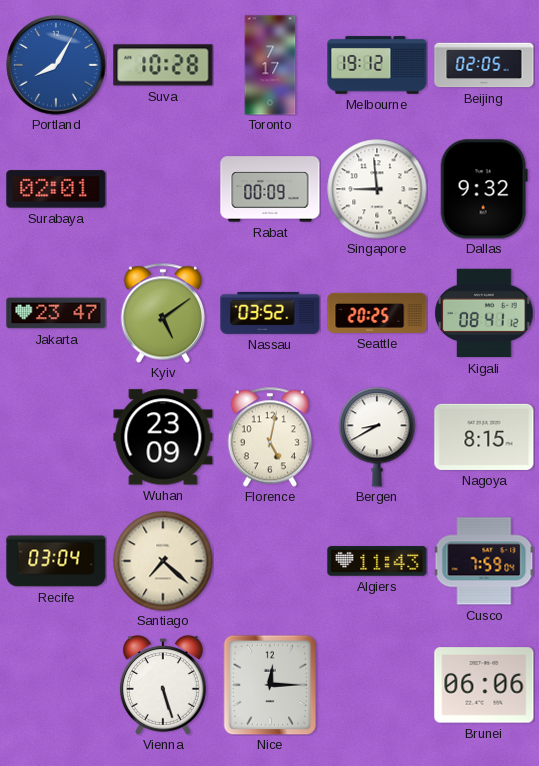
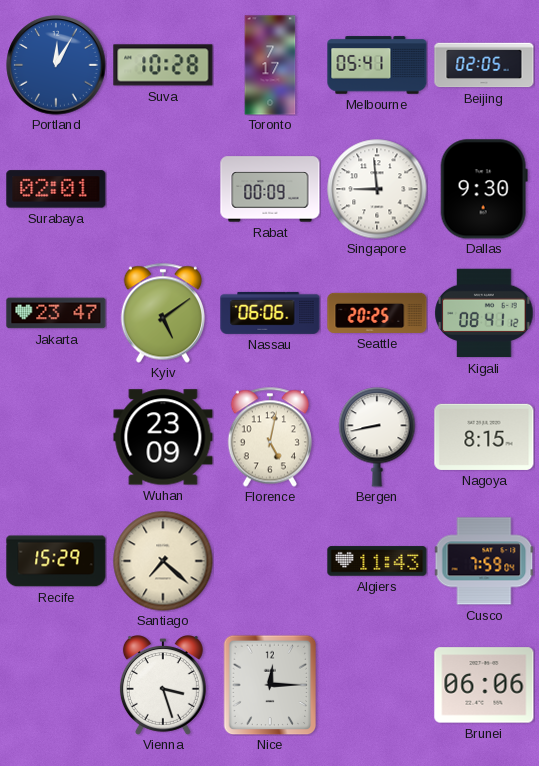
Portland: 8:05 -> 12:05
Melbourne: 19:12 -> 05:41
Dallas: 9:32 -> 9:30
Nassau: 03:52 -> 06:06
Bergen: 8:40 -> 8:43
Recife: 03:04 -> 15:29
Vienna: 5:27 -> 3:27
